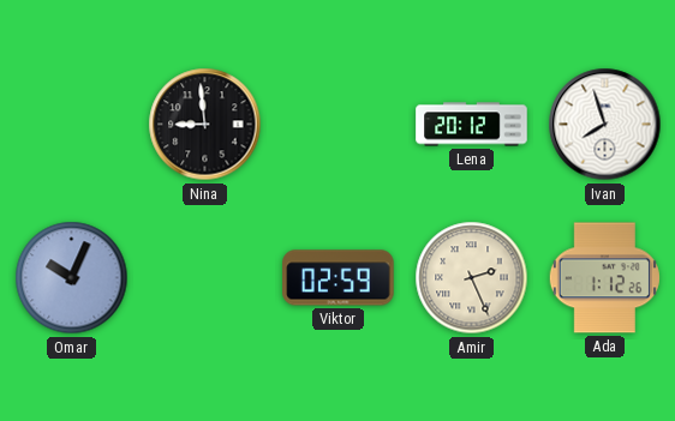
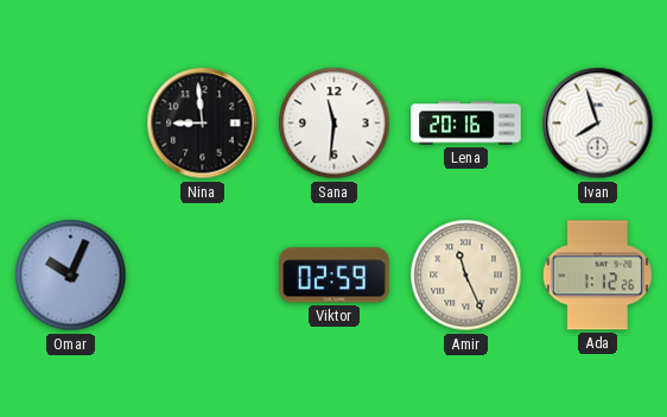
Sana: none -> 11:31
Lena: 20:12 -> 20:16
Amir: 2:26 -> 11:26
